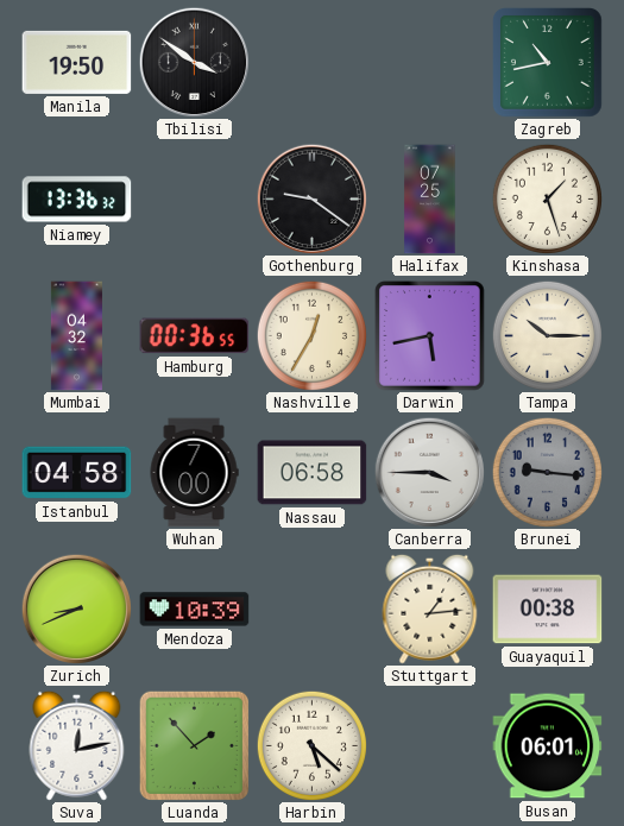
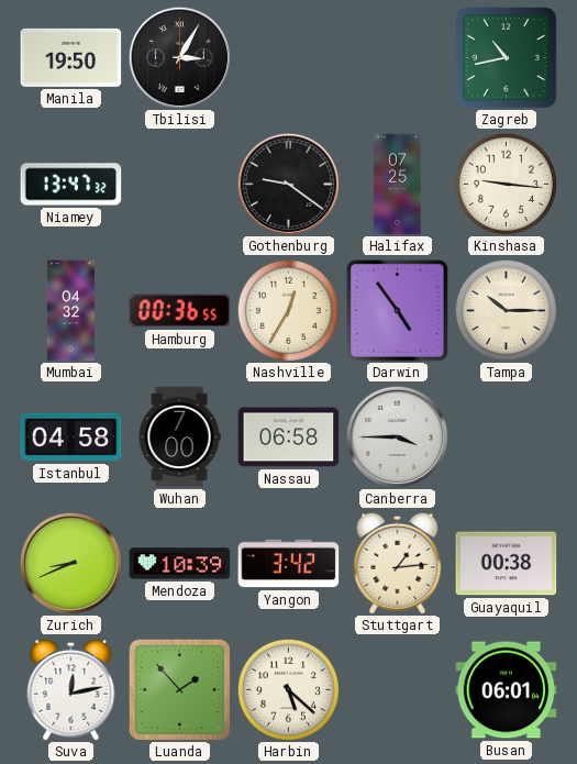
Tbilisi: 3:51 -> 3:05
Niamey: 13:36 -> 13:47
Kinshasa: 1:27 -> 9:16
Darwin: 5:43 -> 4:54
Brunei: 9:16 -> none
Yangon: none -> 3:42
